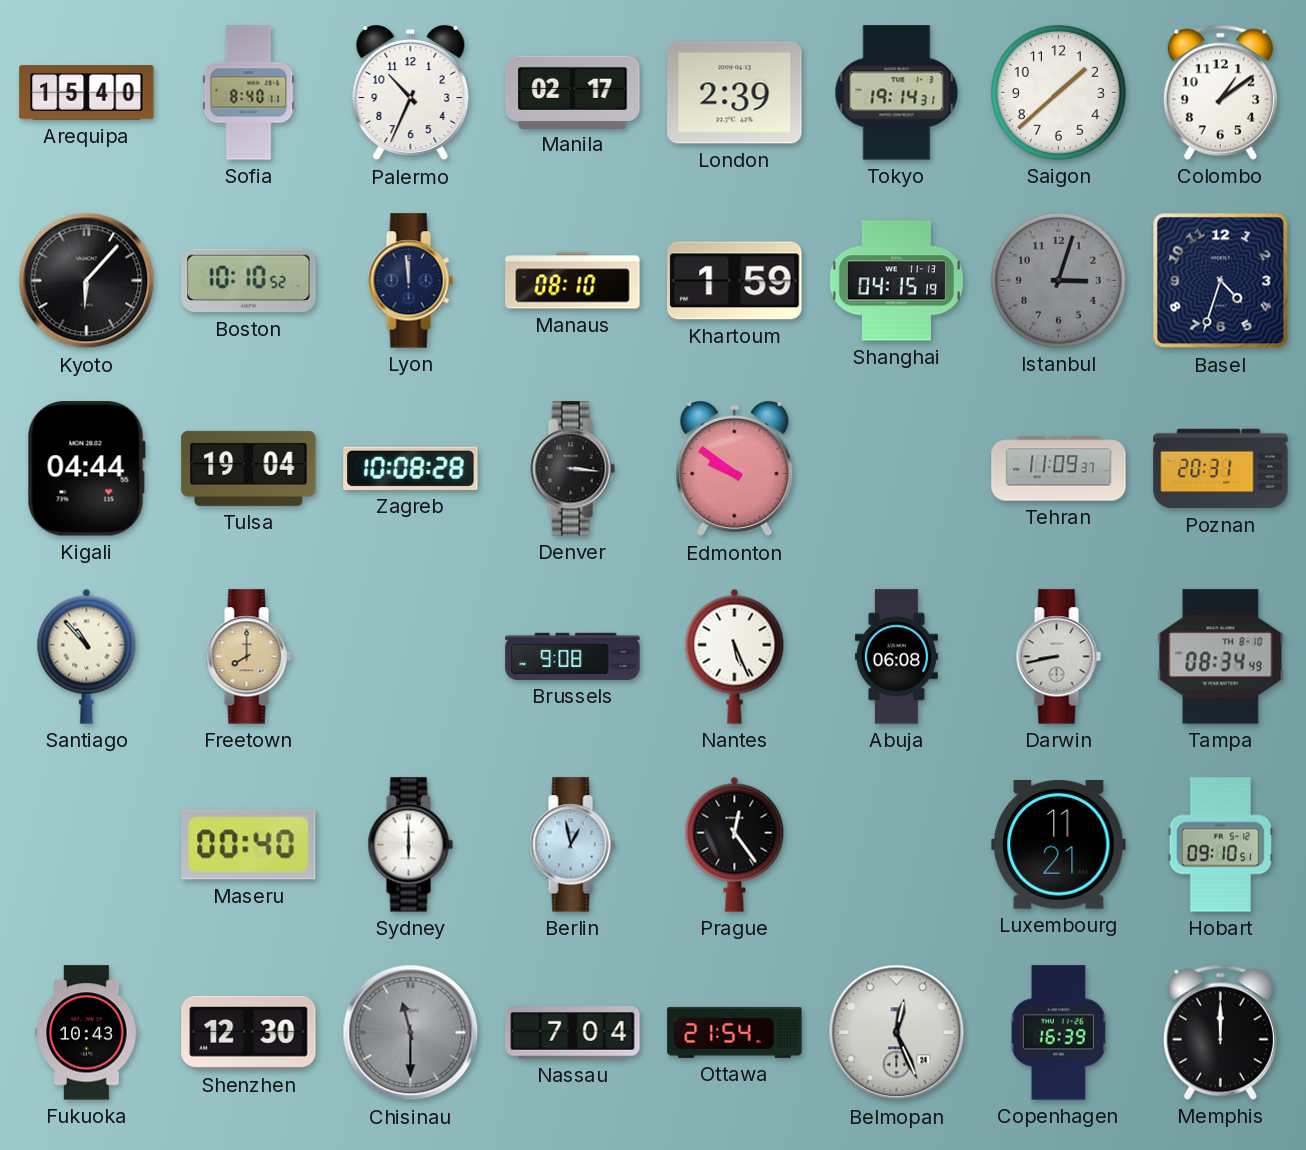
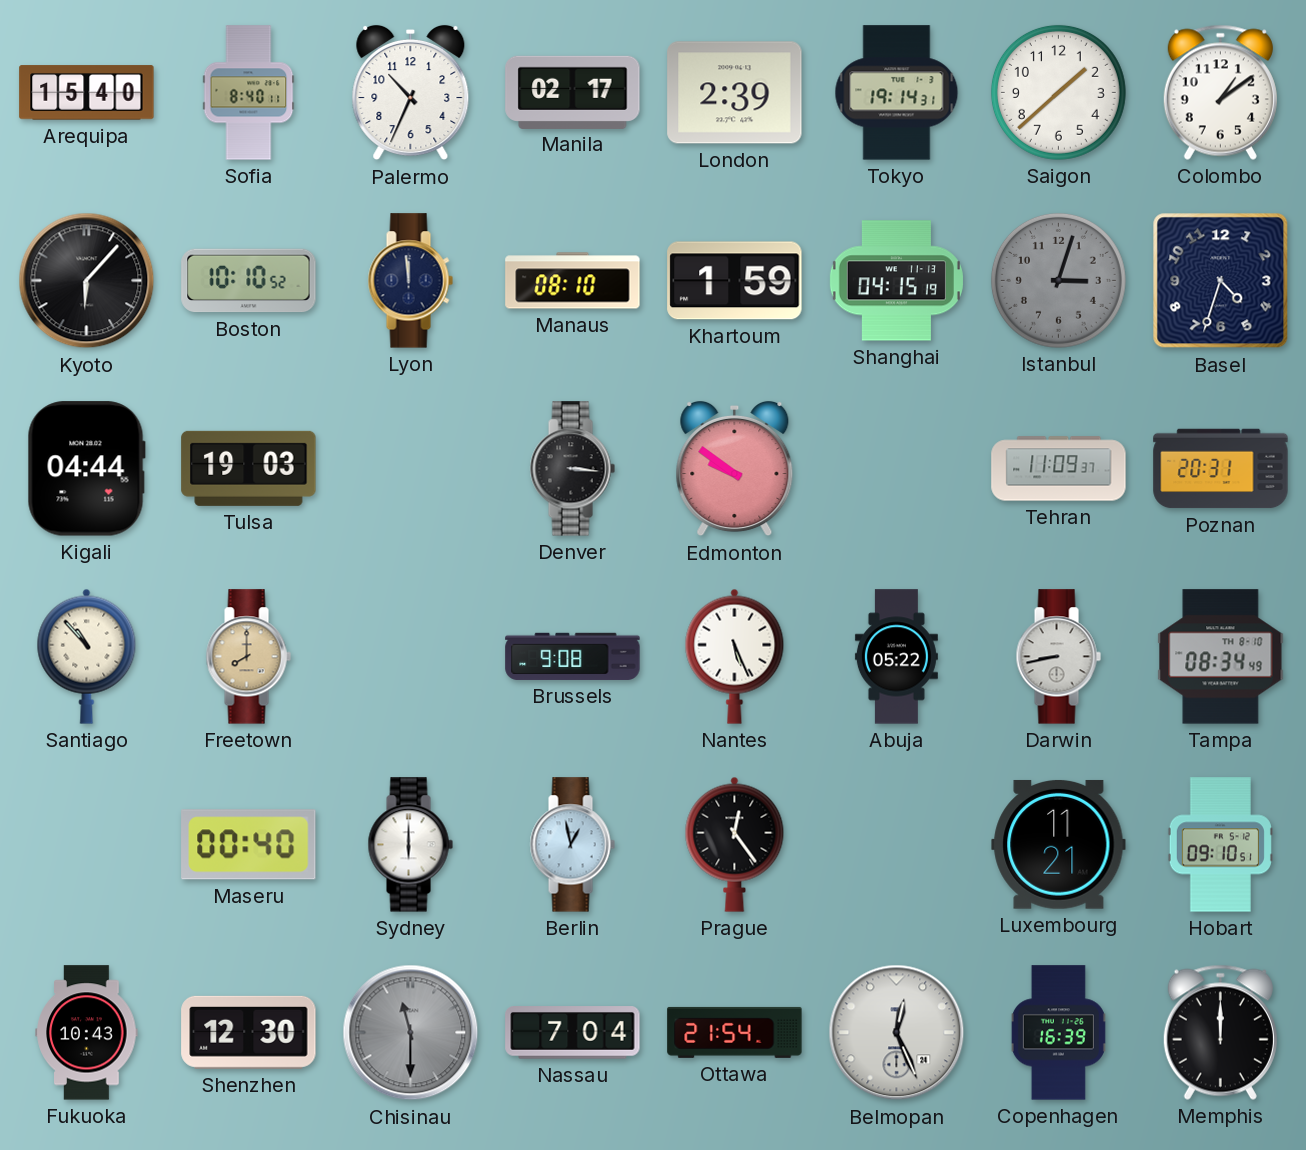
Tulsa: 19:04 -> 19:03
Zagreb: 10:08 -> none
Abuja: 06:08 -> 05:22
